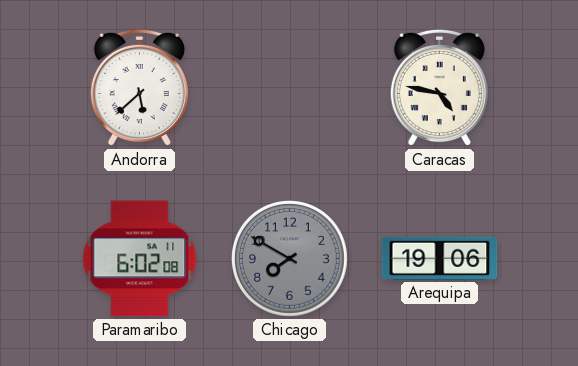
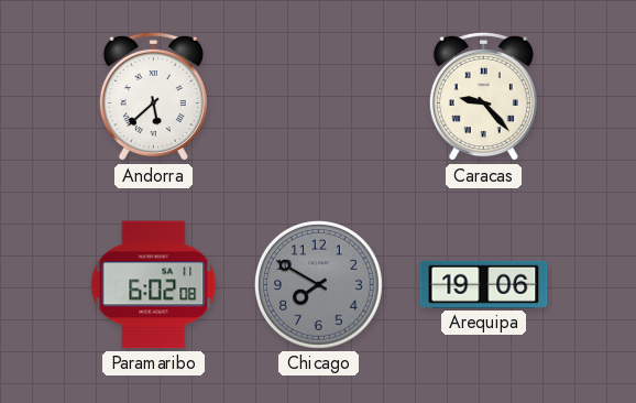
Caracas: 4:47 -> 9:23
